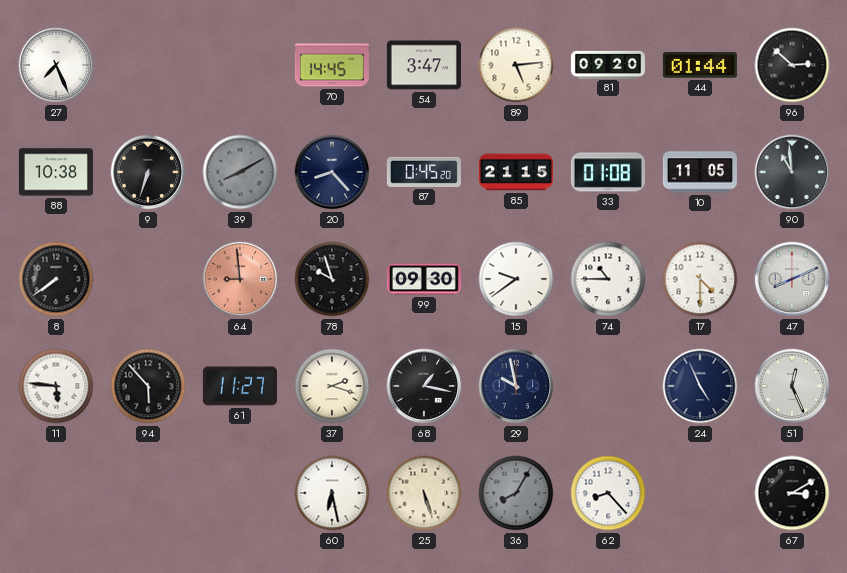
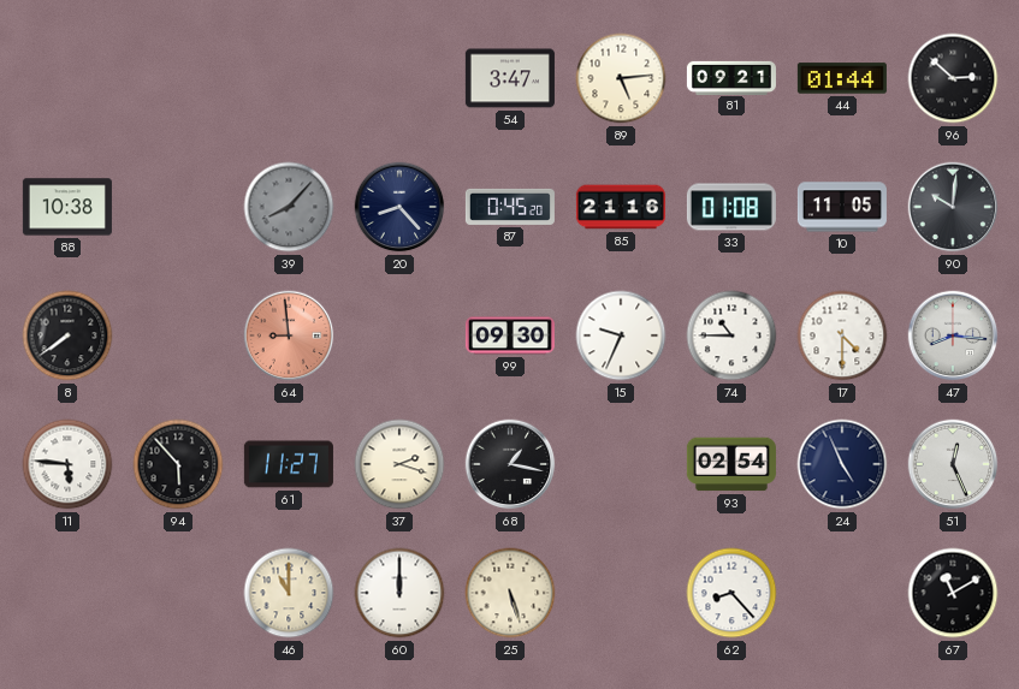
27: 7:26 -> none
70: 14:45 -> none
81: 09:20 -> 09:21
9: 6:33 -> none
39: 8:10 -> 8:07
85: 21:15 -> 21:16
90: 10:59 -> 10:01
78: 9:57 -> none
15: 9:39 -> 9:34
47: 8:11 -> 8:16
29: 9:58 -> none
93: none -> 02:54
46: none -> 11:00
60: 6:28 -> 12:00
36: 8:05 -> none
67: 3:10 -> 11:10
